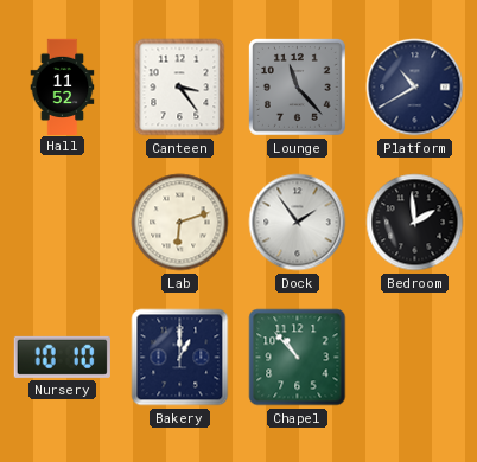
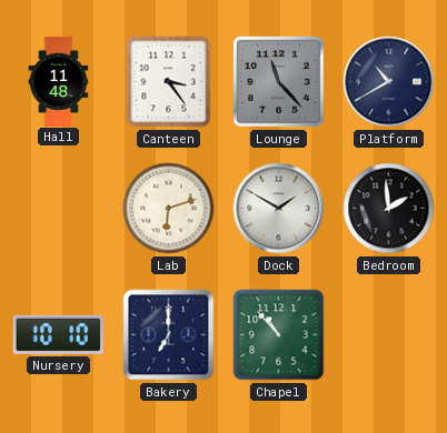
Hall: 11:52 -> 11:48
Dock: 1:54 -> 1:50
Bakery: 1:00 -> 7:00
